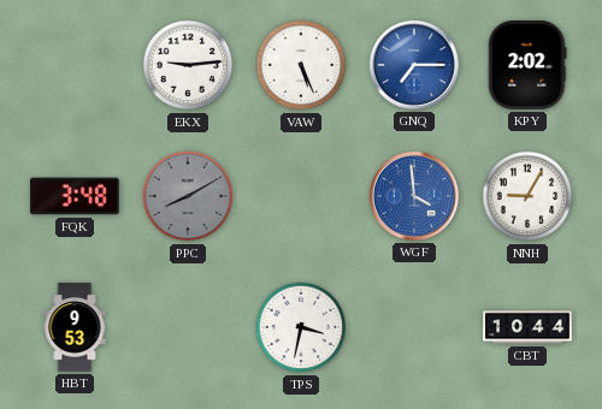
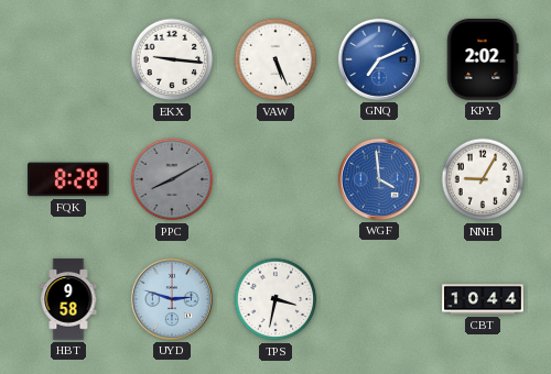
EKX: 9:14 -> 9:16
GNQ: 7:15 -> 7:11
FQK: 3:48 -> 8:28
HBT: 9:53 -> 9:58
UYD: none -> 2:48
